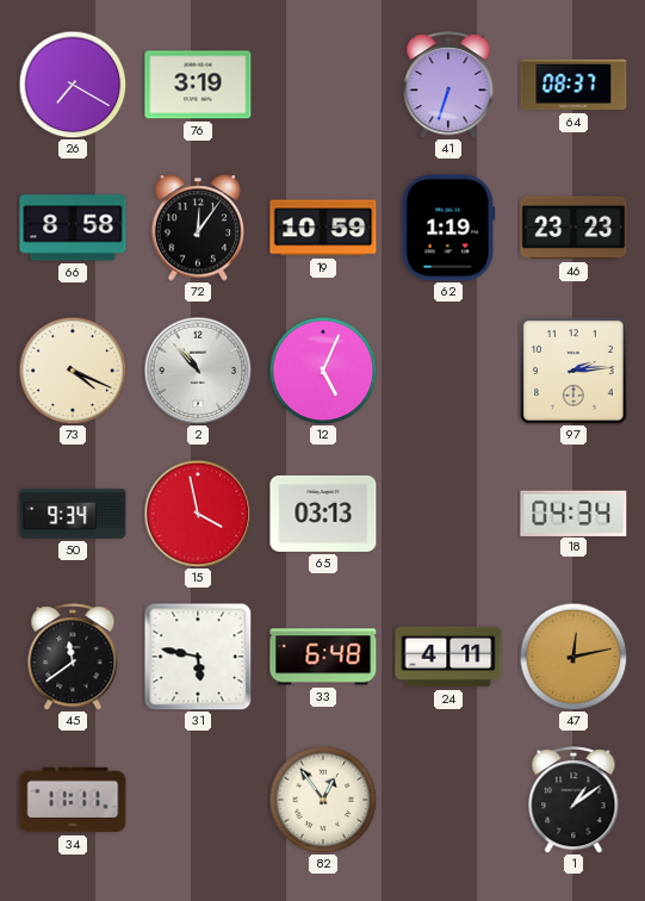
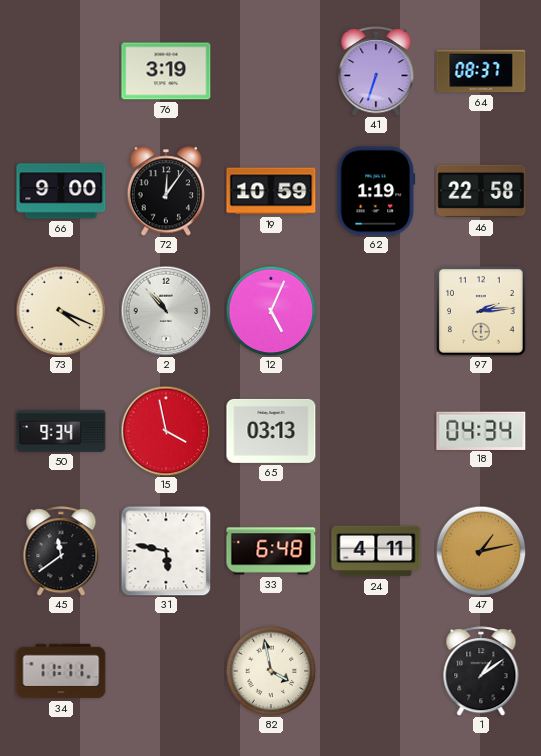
26: 7:20 -> none
66: 8:58 -> 9:00
46: 23:23 -> 22:58
47: 12:13 -> 1:13
82: 12:54 -> 3:58
